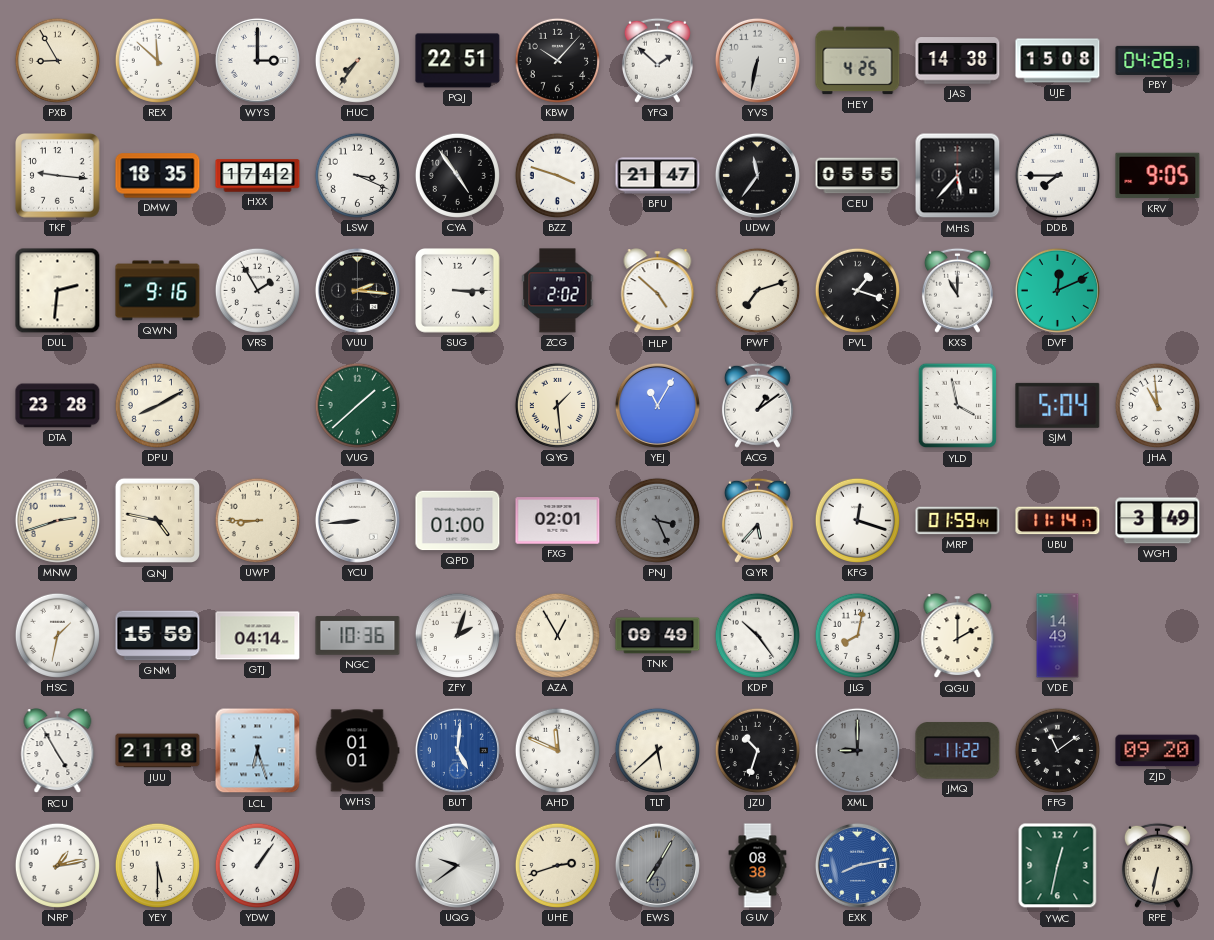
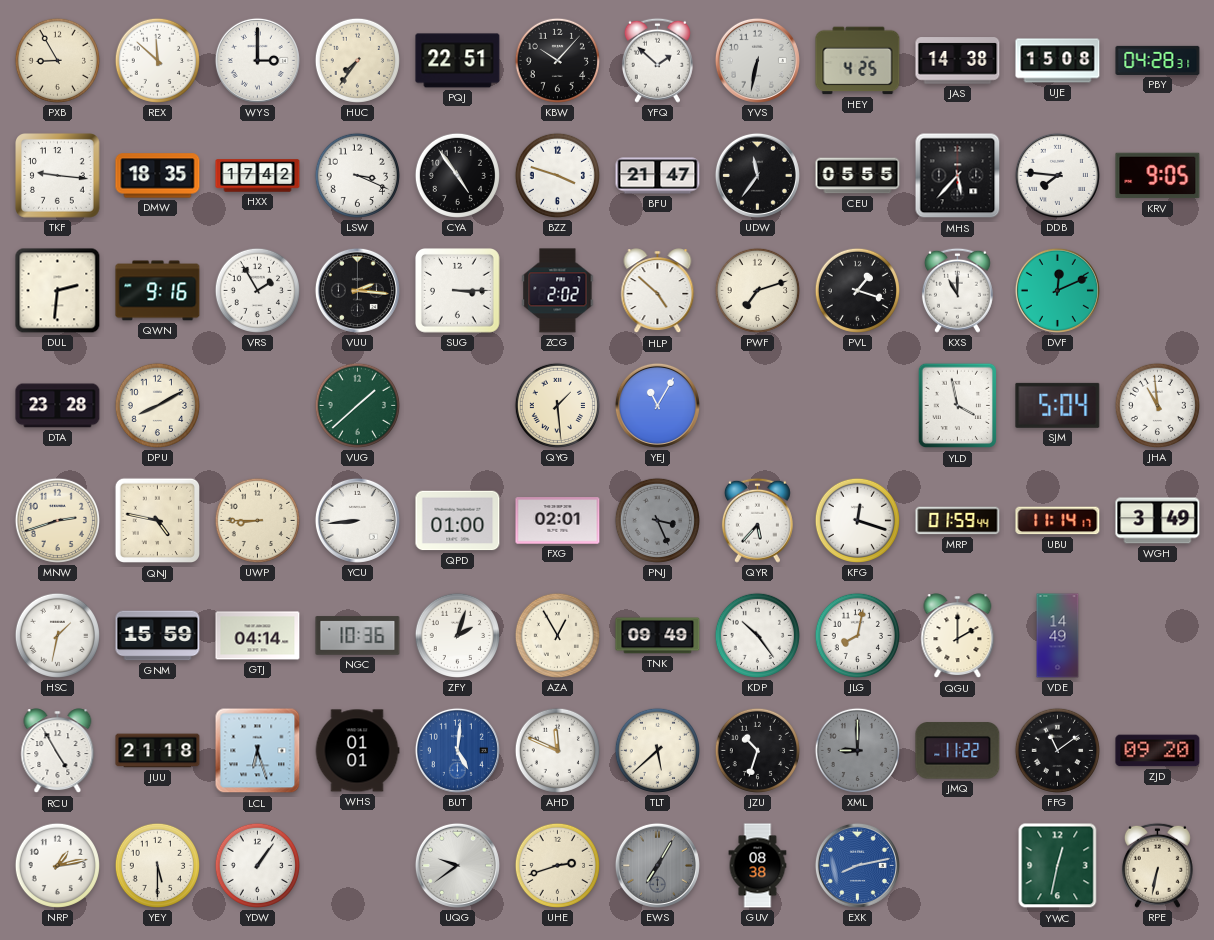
DDB: 7:45 -> 7:46
ACG: 1:09 -> none
